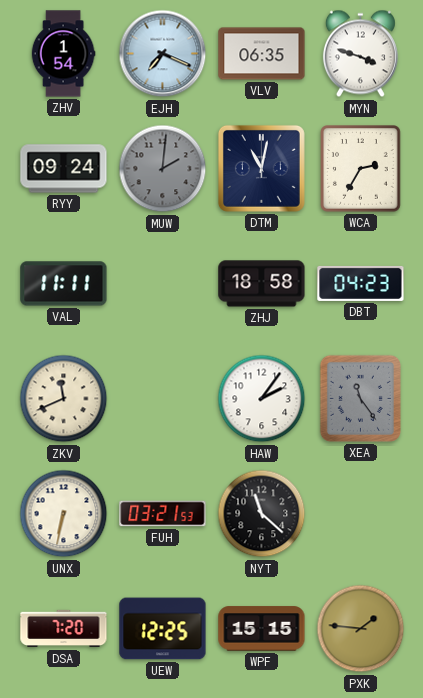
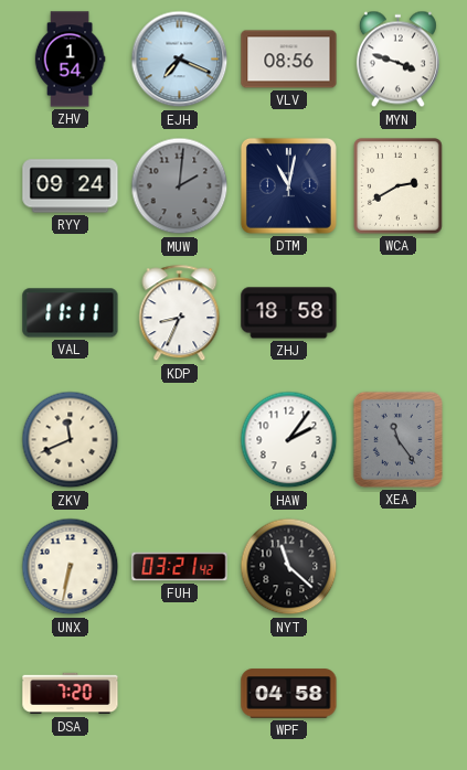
VLV: 06:35 -> 08:56
WCA: 2:35 -> 2:40
KDP: none -> 8:34
DBT: 04:23 -> none
FUH: 03:21:53 -> 03:21:42
UEW: 12:25 -> none
WPF: 15:15 -> 04:58
PXK: 1:46 -> none
